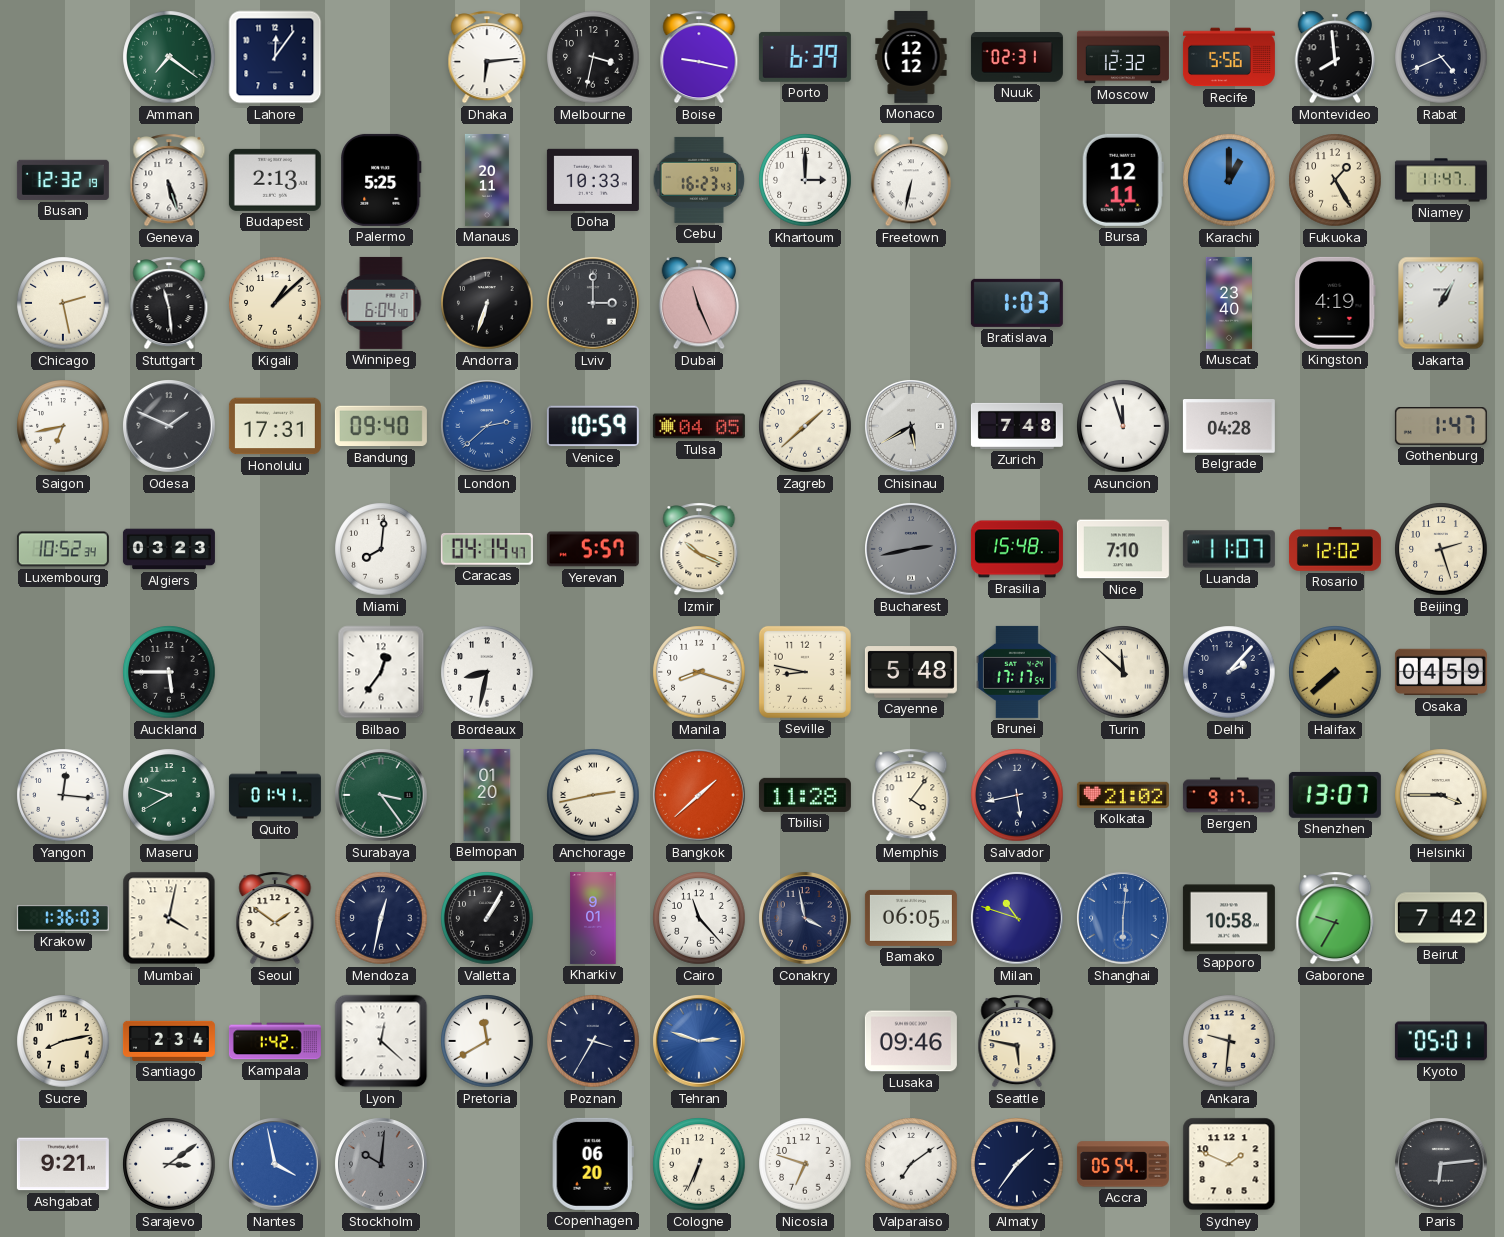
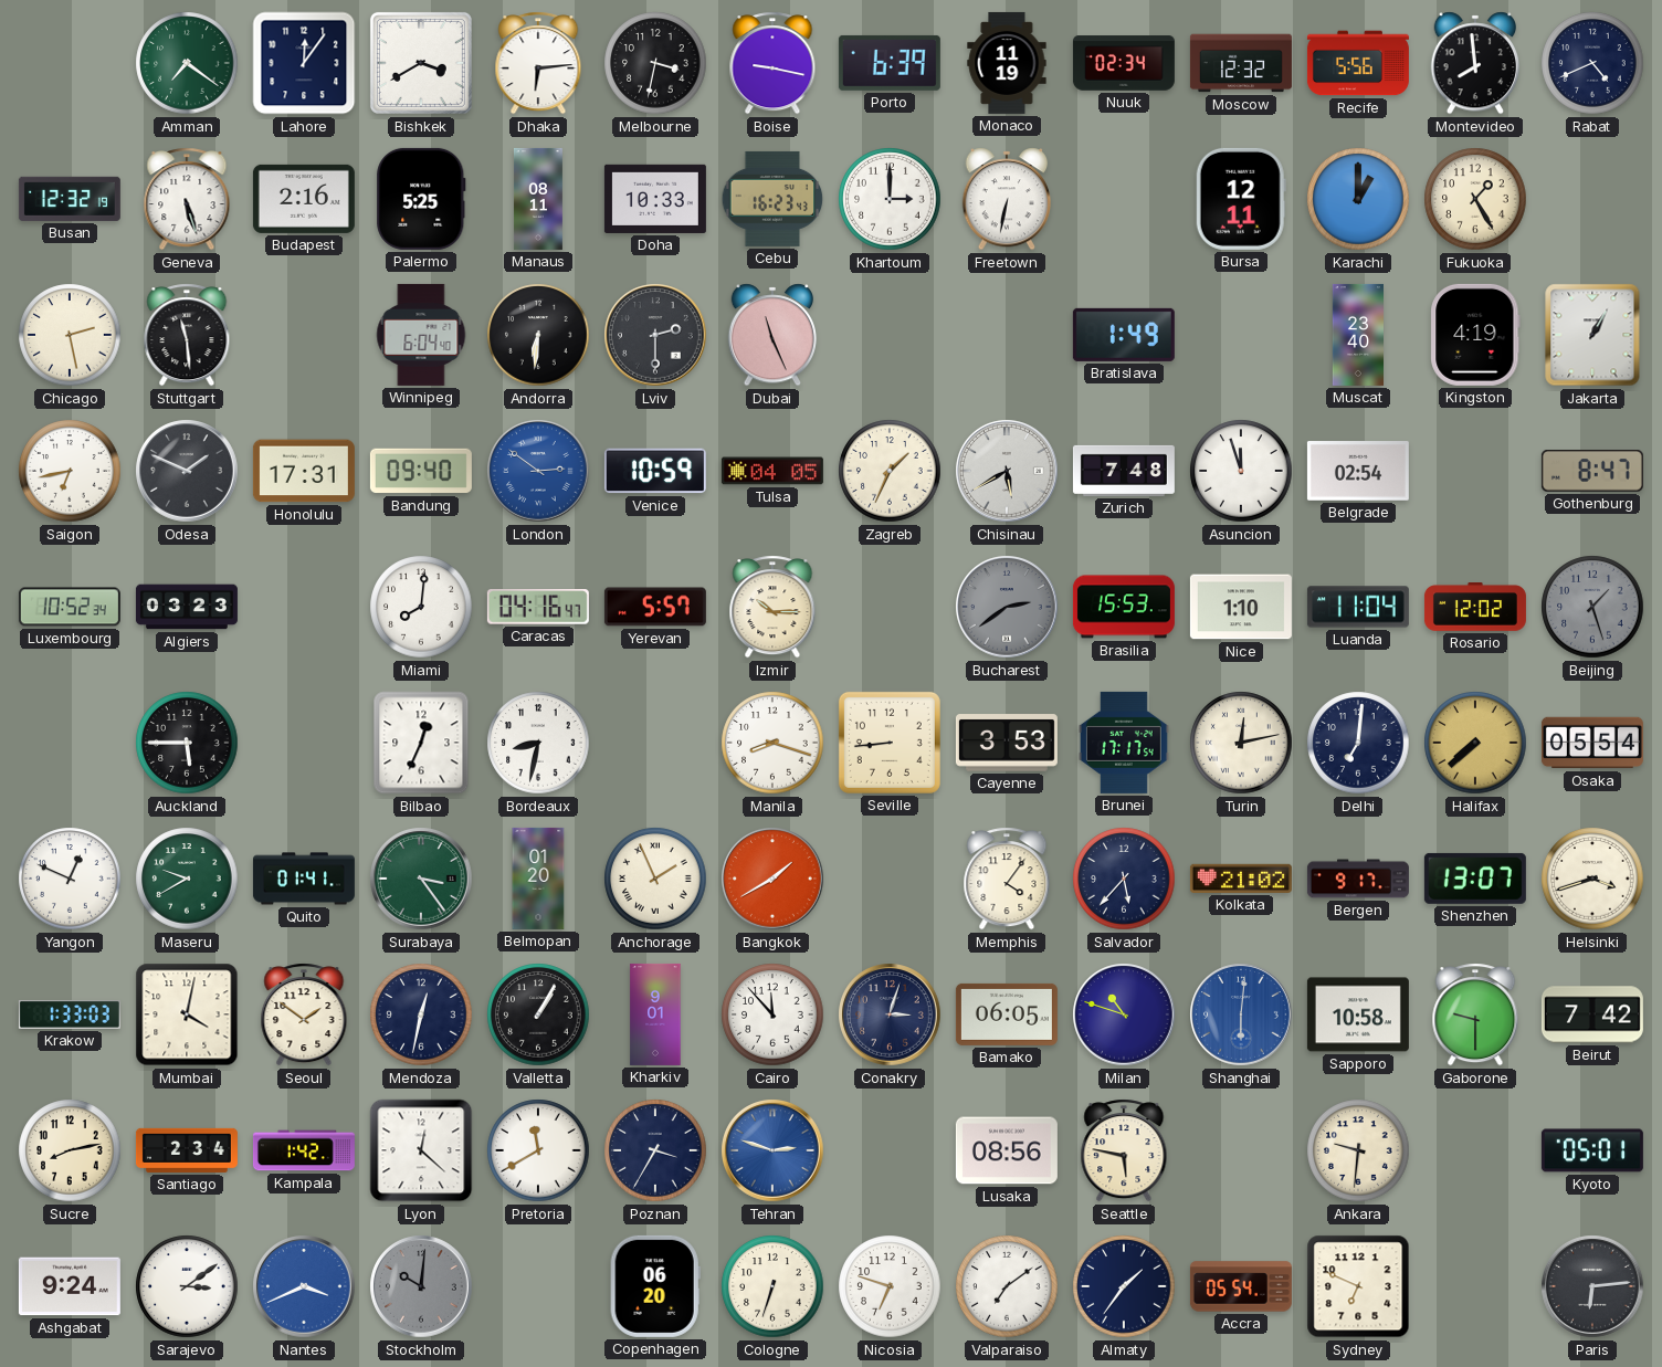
Bishkek: none -> 3:40
Monaco: 12:12 -> 11:19
Nuuk: 02:31 -> 02:34
Budapest: 2:13 -> 2:16
Manaus: 20:11 -> 08:11
Niamey: 11:47 -> none
Kigali: 1:08 -> none
Andorra: 6:33 -> 6:31
Lviv: 3:00 -> 2:30
Bratislava: 1:03 -> 1:49
London: 2:38 -> 2:51
Zagreb: 1:38 -> 1:34
Belgrade: 04:28 -> 02:54
Gothenburg: 1:47 -> 8:47
Caracas: 04:14 -> 04:16
Izmir: 10:19 -> 10:15
Bucharest: 2:43 -> 2:39
Brasilia: 15:48 -> 15:53
Nice: 7:10 -> 1:10
Luanda: 11:07 -> 11:04
Beijing: 2:27 -> 1:27
Beijing dial: cream -> grey
Bilbao: 12:36 -> 12:34
Seville: 8:47 -> 8:44
Cayenne: 5:48 -> 3:53
Turin: 11:52 -> 12:13
Delhi: 2:07 -> 7:01
Osaka: 04:59 -> 05:54
Yangon: 12:16 -> 12:49
Anchorage: 2:43 -> 1:56
Bangkok: 1:38 -> 1:40
Tbilisi: 11:28 -> none
Salvador: 5:43 -> 5:37
Helsinki: 3:45 -> 3:42
Krakow: 1:36 -> 1:33
Cairo: 11:23 -> 11:53
Conakry: 3:58 -> 3:03
Gaborone: 9:35 -> 9:30
Lusaka: 09:46 -> 08:56
Ashgabat: 9:21 -> 9:24
Nantes: 3:58 -> 3:41
Cologne: 6:34 -> 6:33
Sydney: 1:49 -> 6:49
